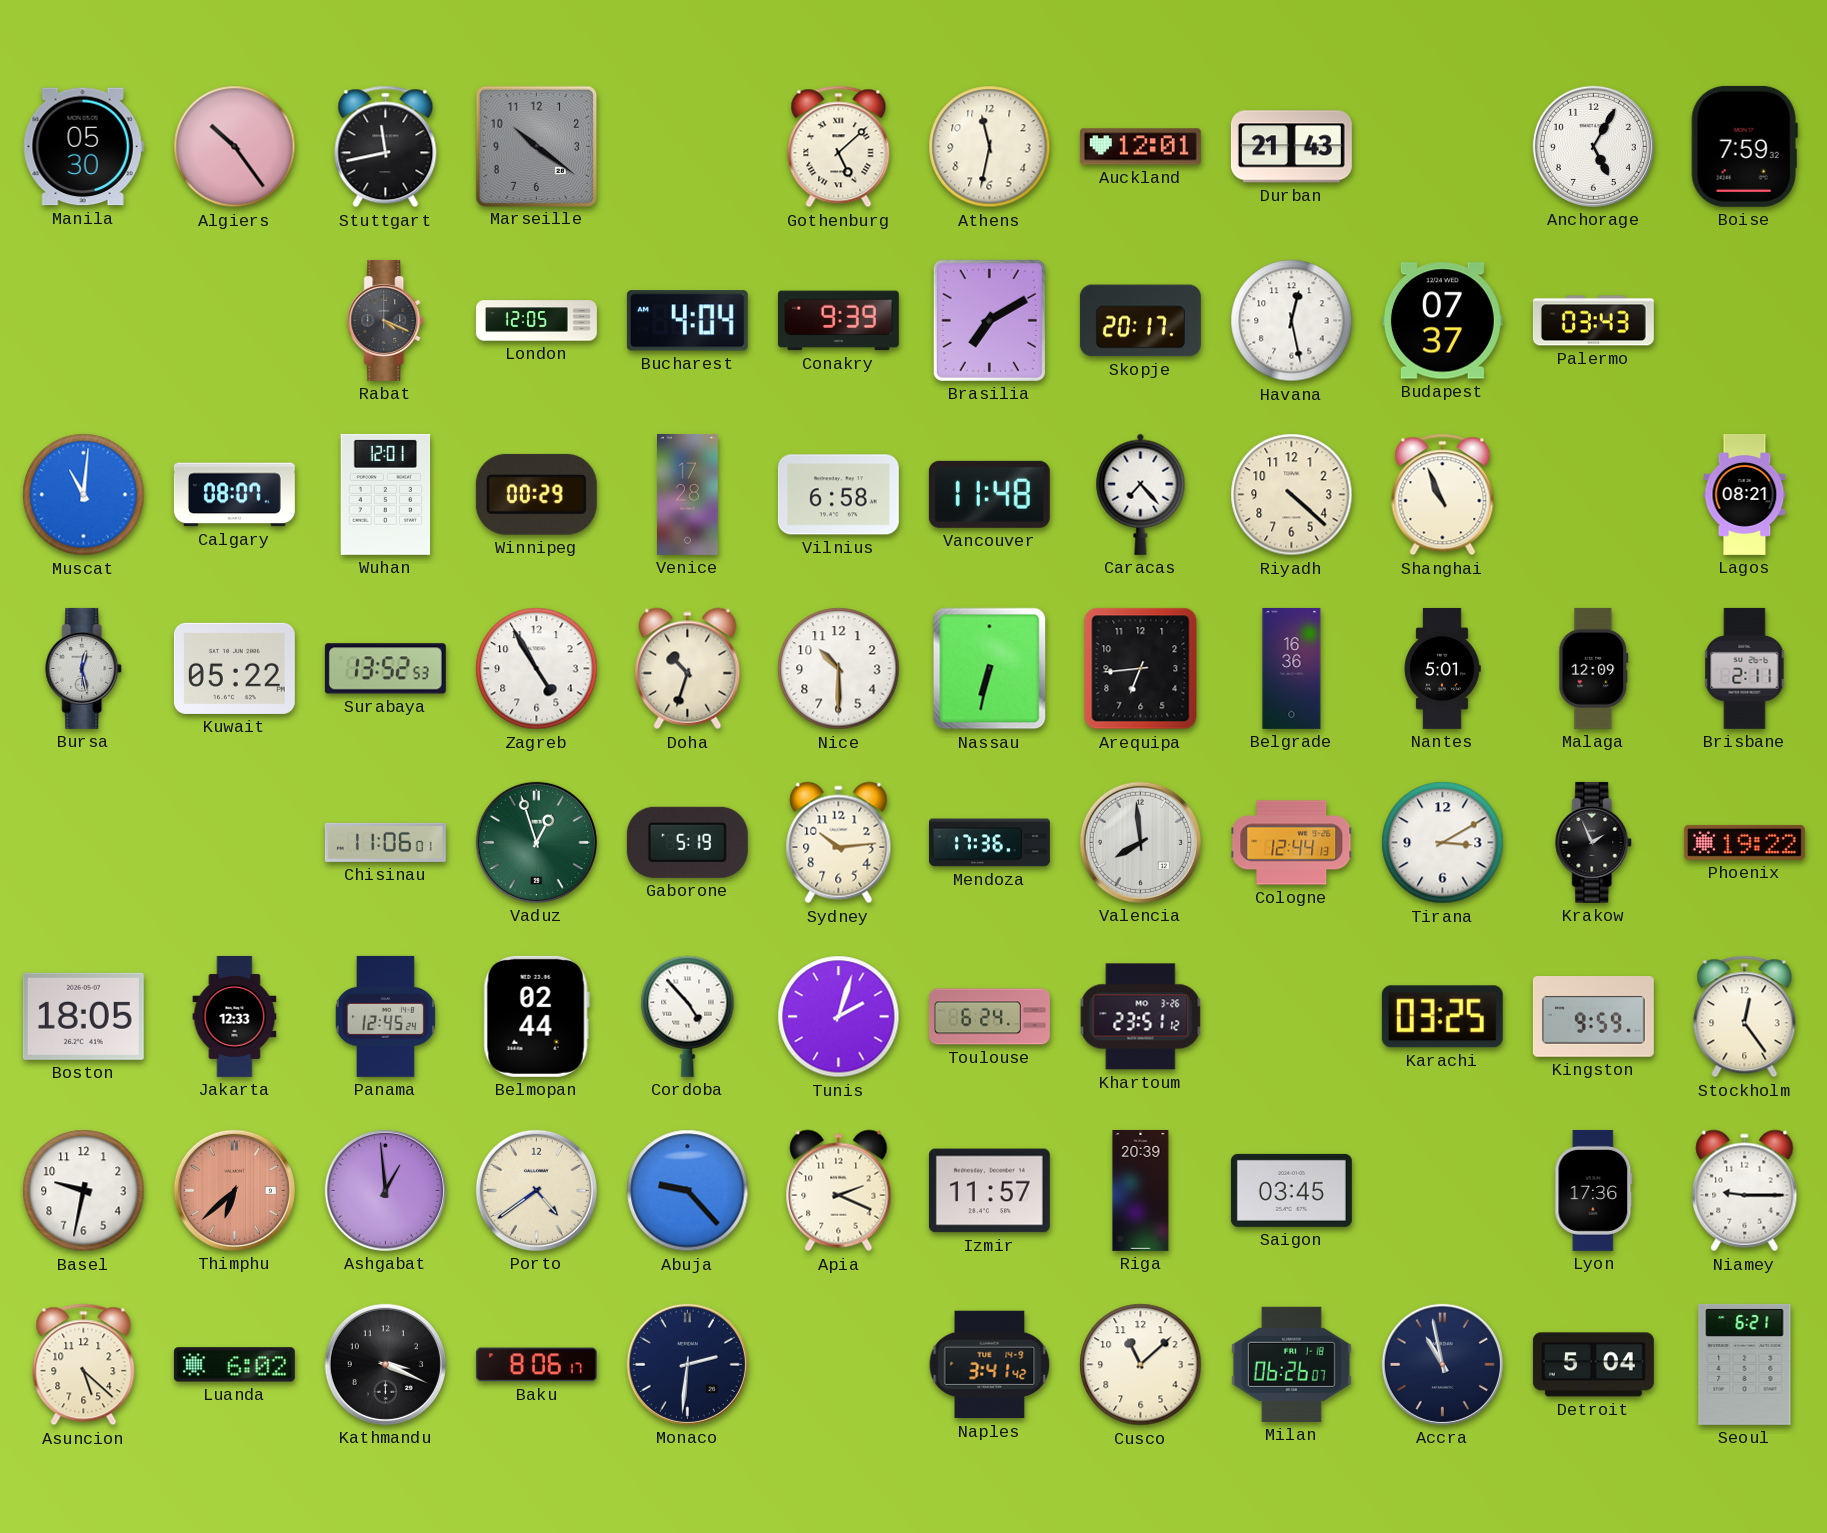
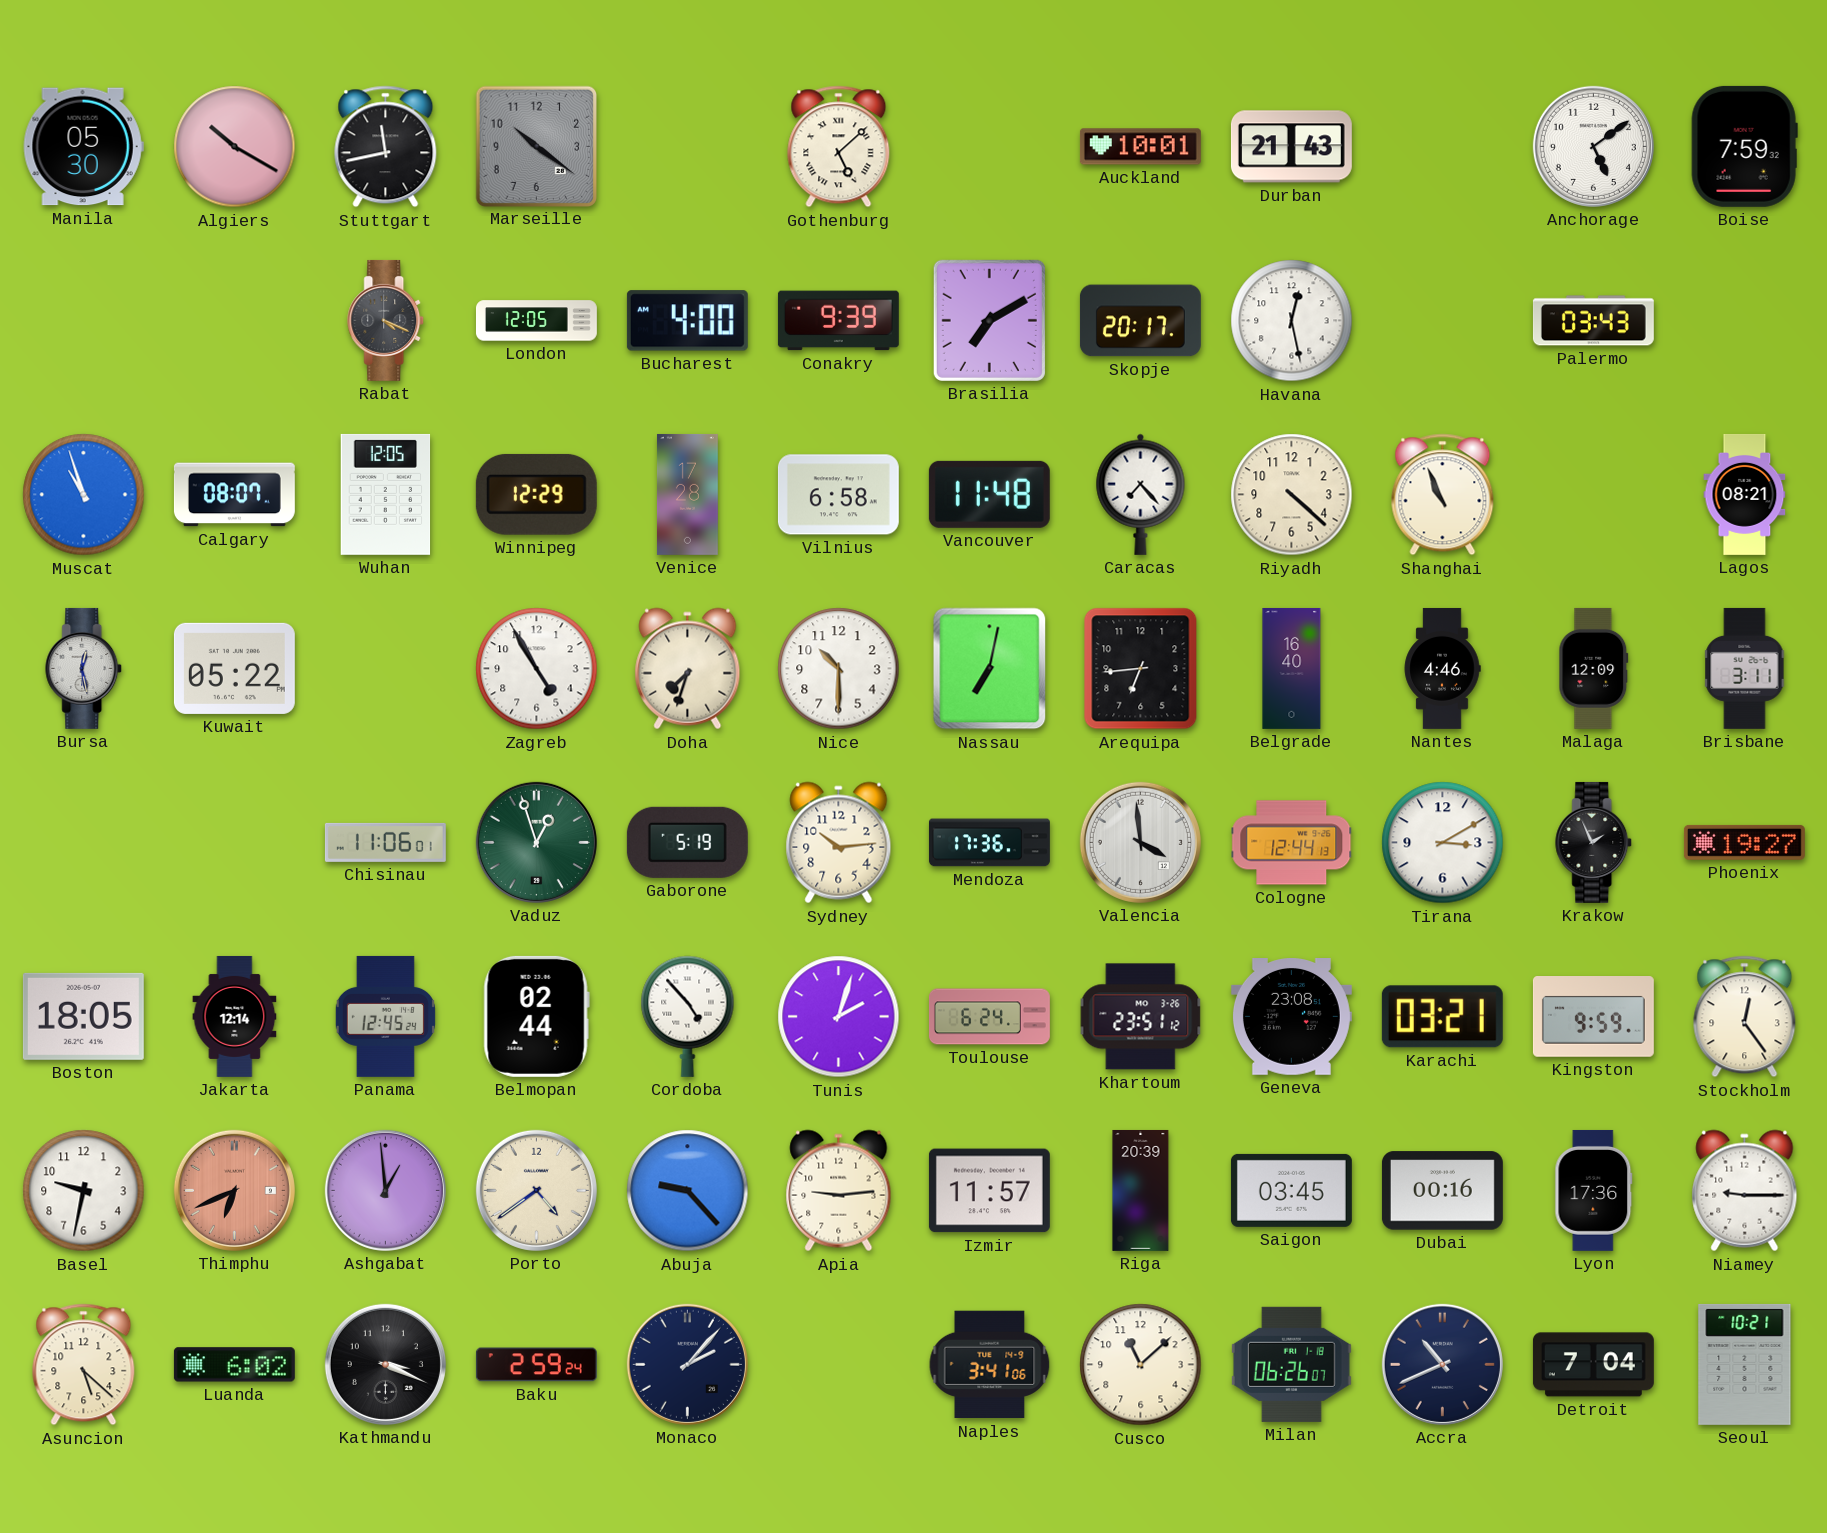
Algiers: 10:24 -> 10:20
Athens: 11:32 -> none
Auckland: 12:01 -> 10:01
Anchorage: 5:05 -> 5:09
Bucharest: 4:04 -> 4:00
Budapest: 07:37 -> none
Muscat: 11:01 -> 10:57
Wuhan: 12:01 -> 12:05
Winnipeg: 00:29 -> 12:29
Surabaya: 13:52 -> none
Doha: 10:33 -> 7:33
Nassau: 6:32 -> 7:02
Belgrade: 16:36 -> 16:40
Nantes: 5:01 -> 4:46
Brisbane: 2:11 -> 3:11
Valencia: 7:59 -> 3:59
Phoenix: 19:22 -> 19:27
Jakarta: 12:33 -> 12:14
Geneva: none -> 23:08
Karachi: 03:25 -> 03:21
Thimphu: 6:38 -> 6:41
Apia: 2:19 -> 9:14
Dubai: none -> 00:16
Baku: 8:06 -> 2:59
Monaco: 2:31 -> 2:07
Naples: 3:41:42 -> 3:41:06
Accra: 10:58 -> 10:41
Detroit: 5:04 -> 7:04
Seoul: 6:21 -> 10:21
